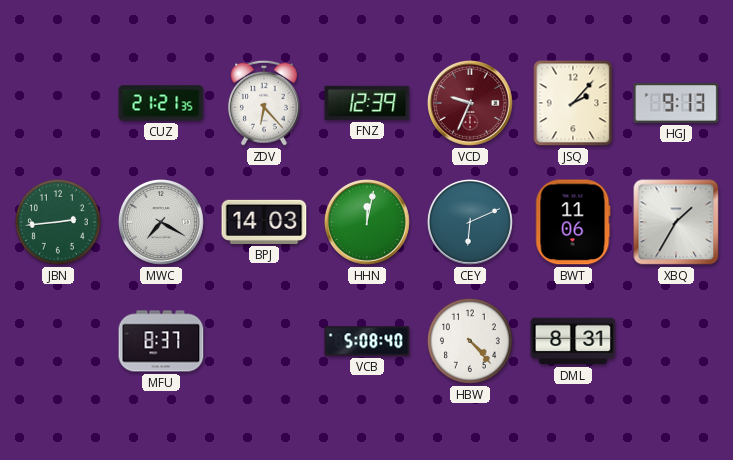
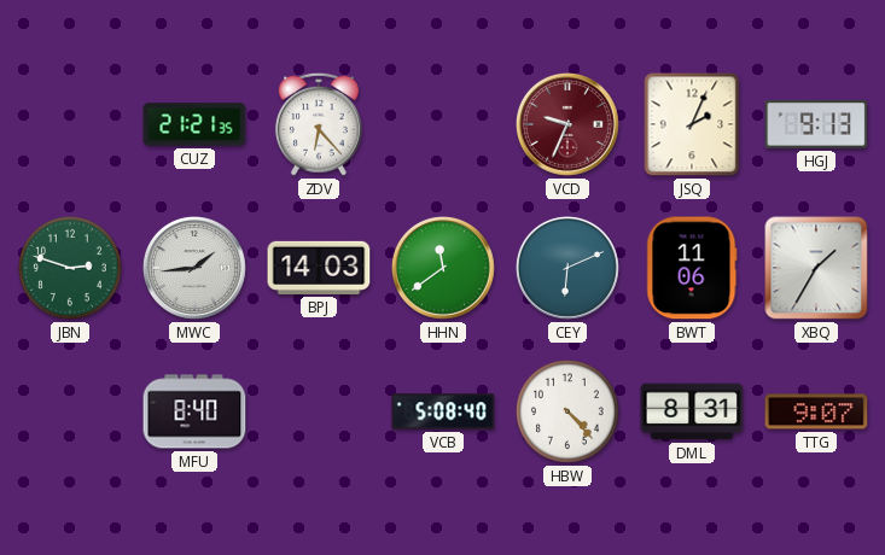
FNZ: 12:39 -> none
JSQ: 2:07 -> 2:04
JBN: 2:44 -> 2:48
MWC: 7:20 -> 1:44
HHN: 12:02 -> 11:39
MFU: 8:37 -> 8:40
TTG: none -> 9:07
